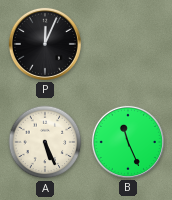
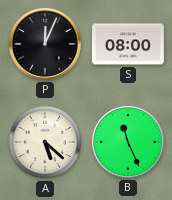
S: none -> 08:00
A: 5:26 -> 5:22
